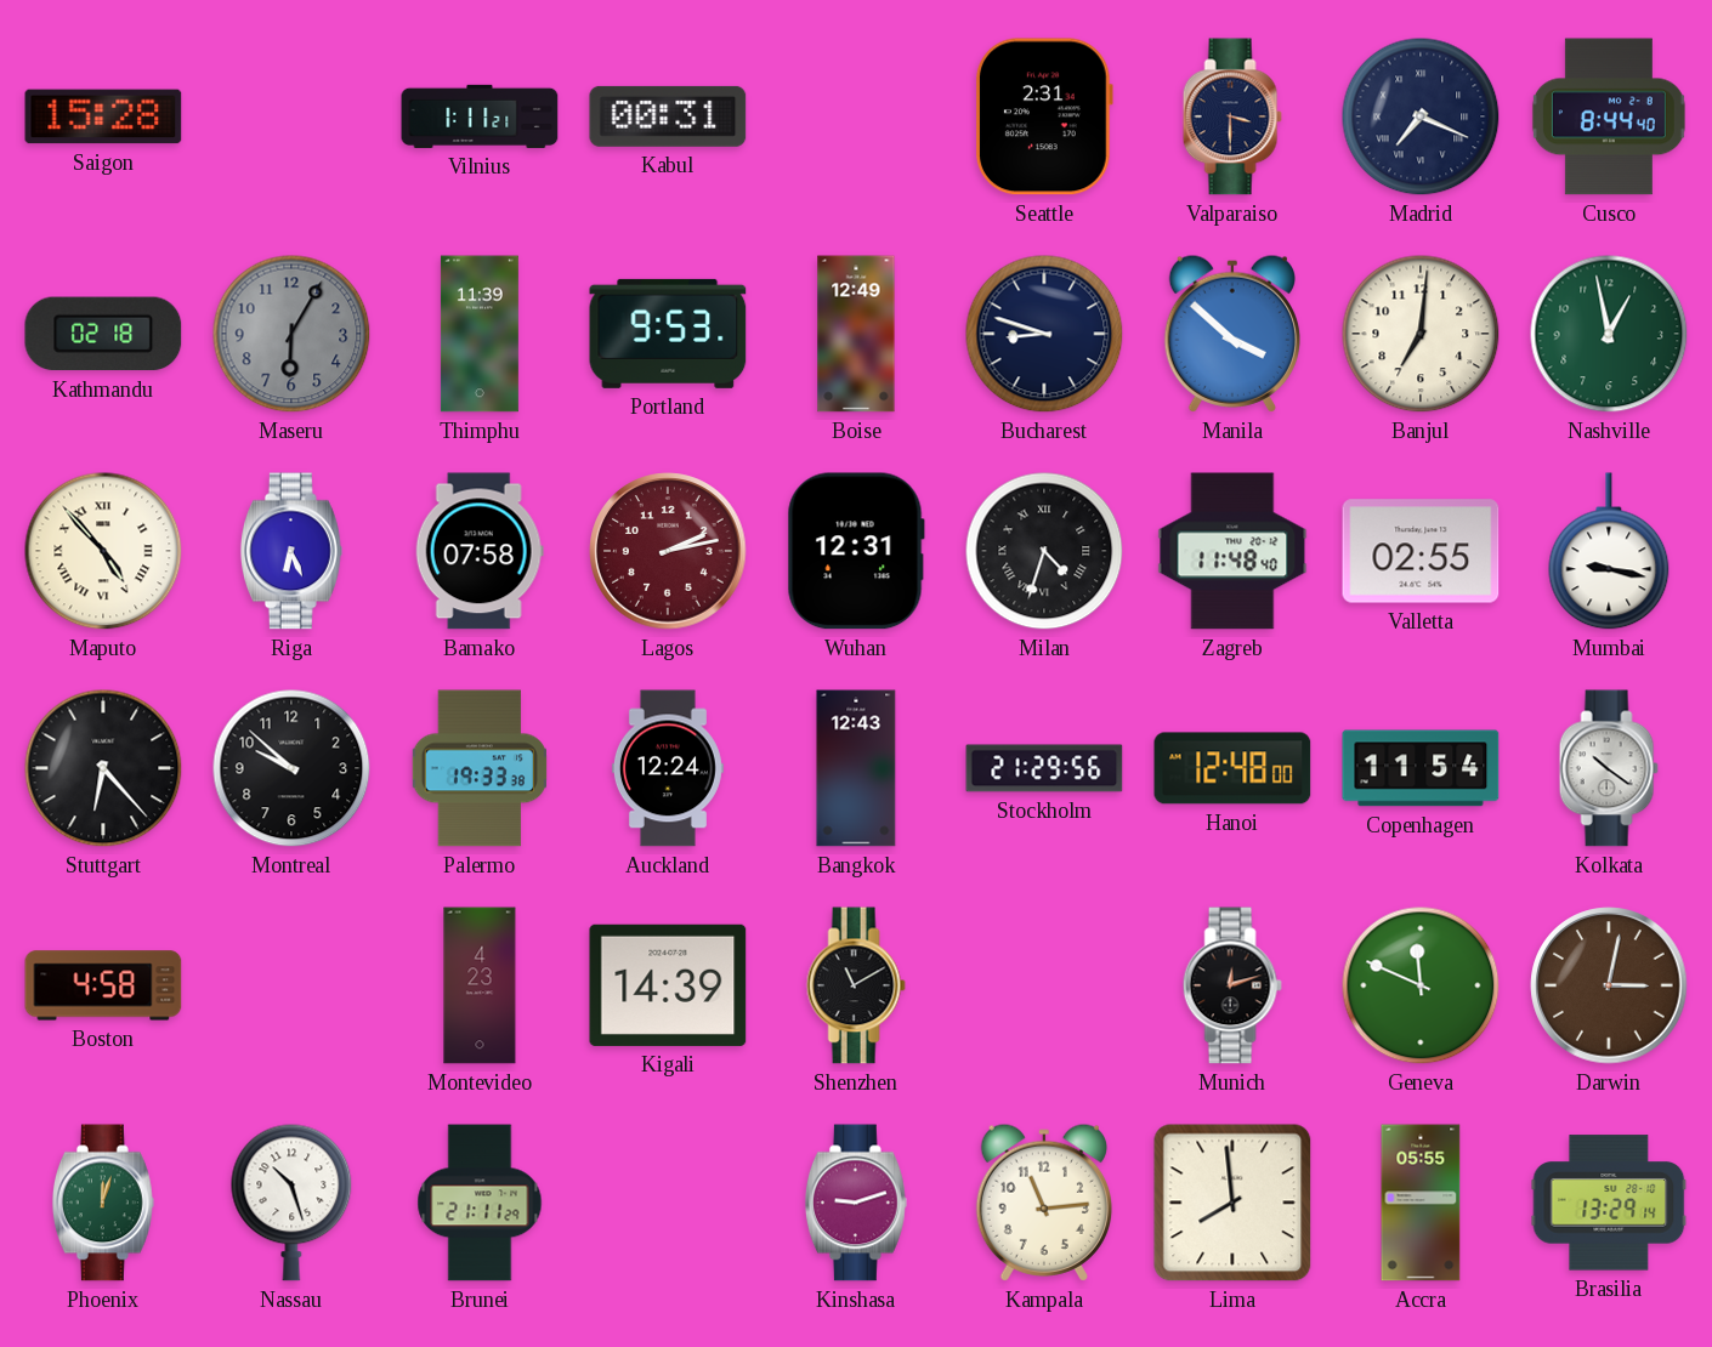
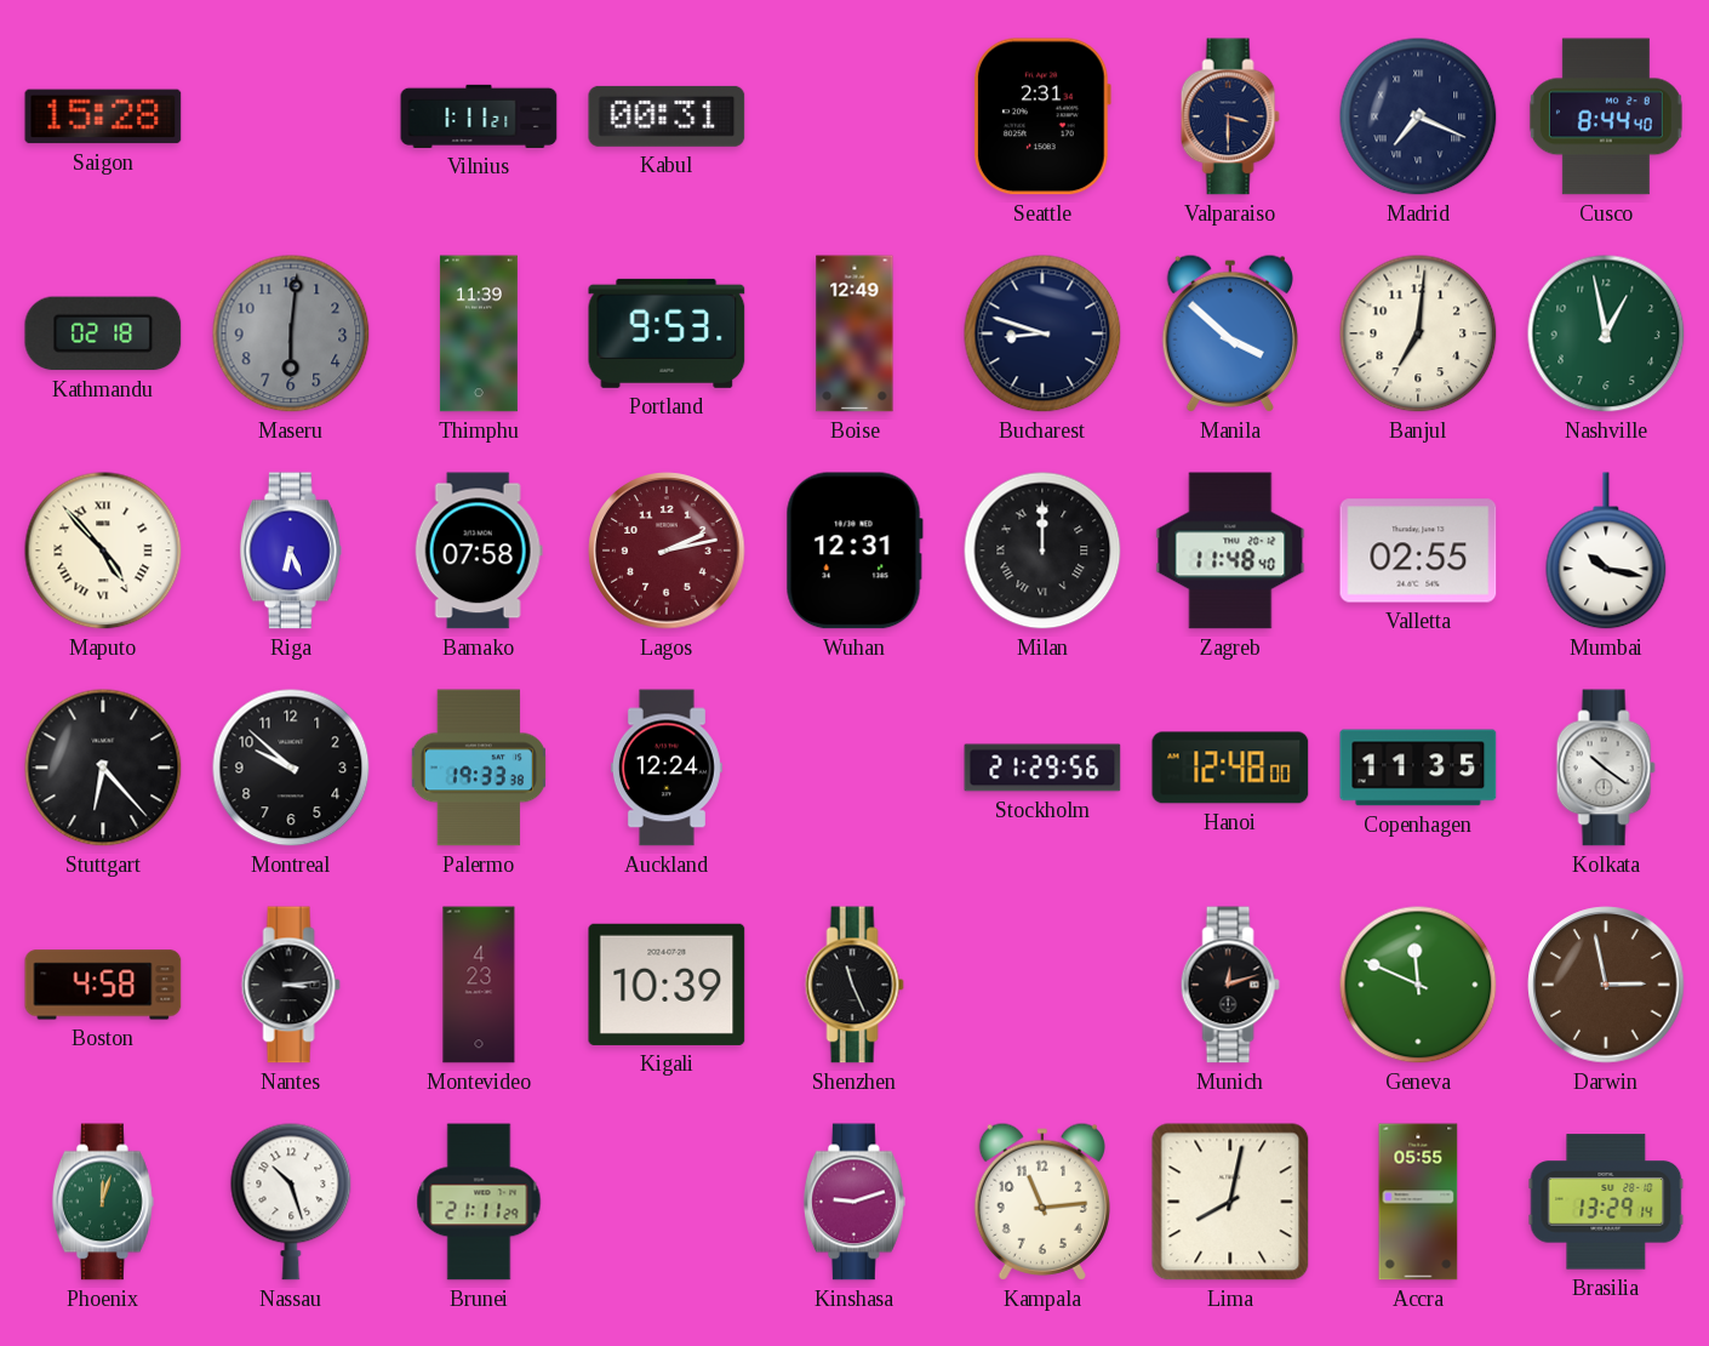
Maseru: 6:05 -> 6:01
Milan: 4:33 -> 12:00
Mumbai: 9:17 -> 10:17
Bangkok: 12:43 -> none
Copenhagen: 11:54 -> 11:35
Nantes: none -> 3:14
Kigali: 14:39 -> 10:39
Shenzhen: 11:10 -> 11:26
Darwin: 3:02 -> 2:58
Lima: 7:59 -> 8:02
